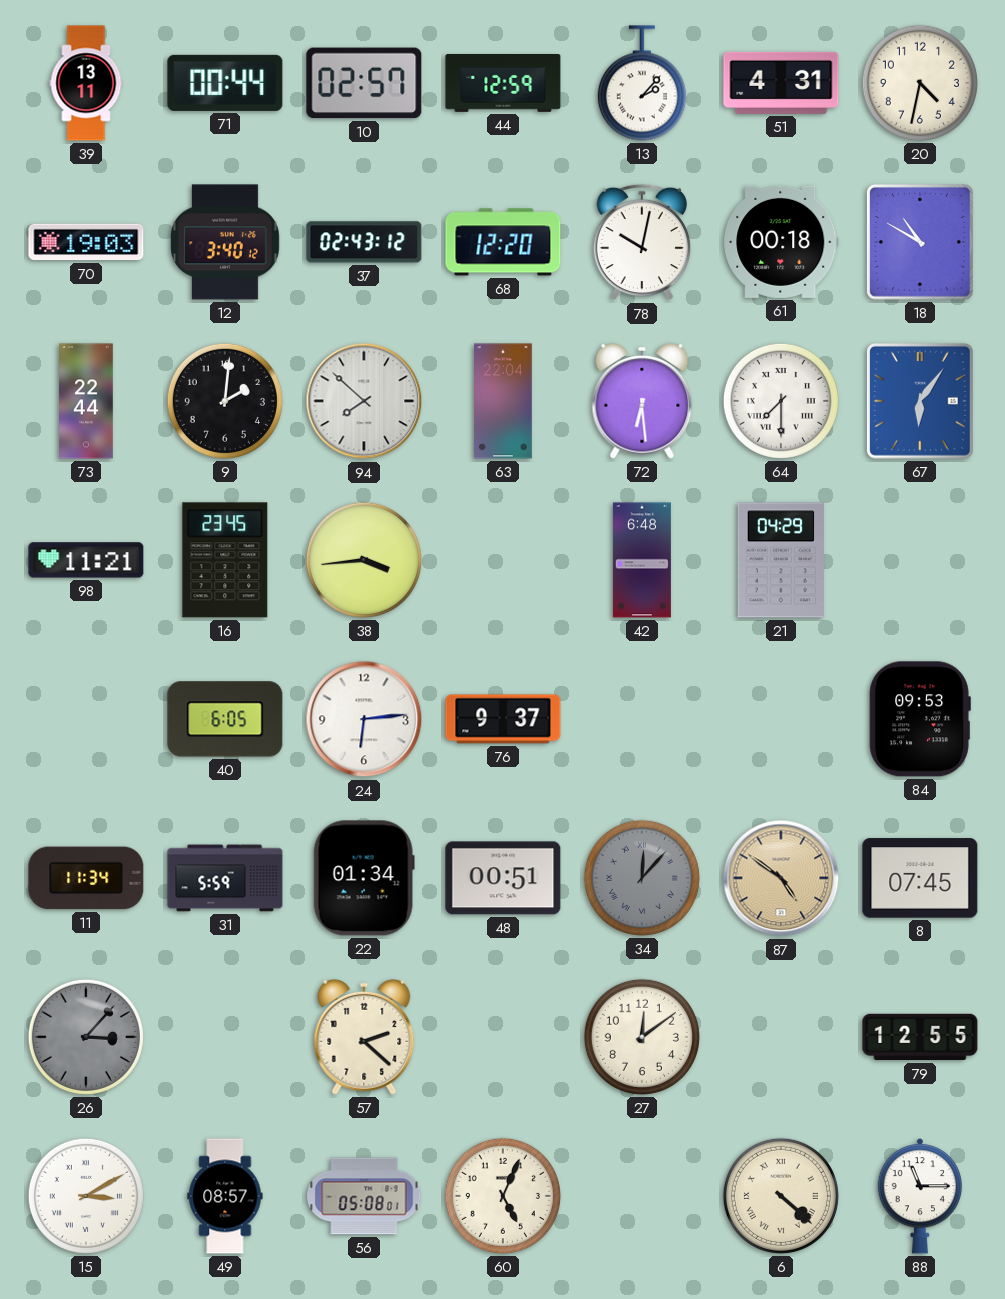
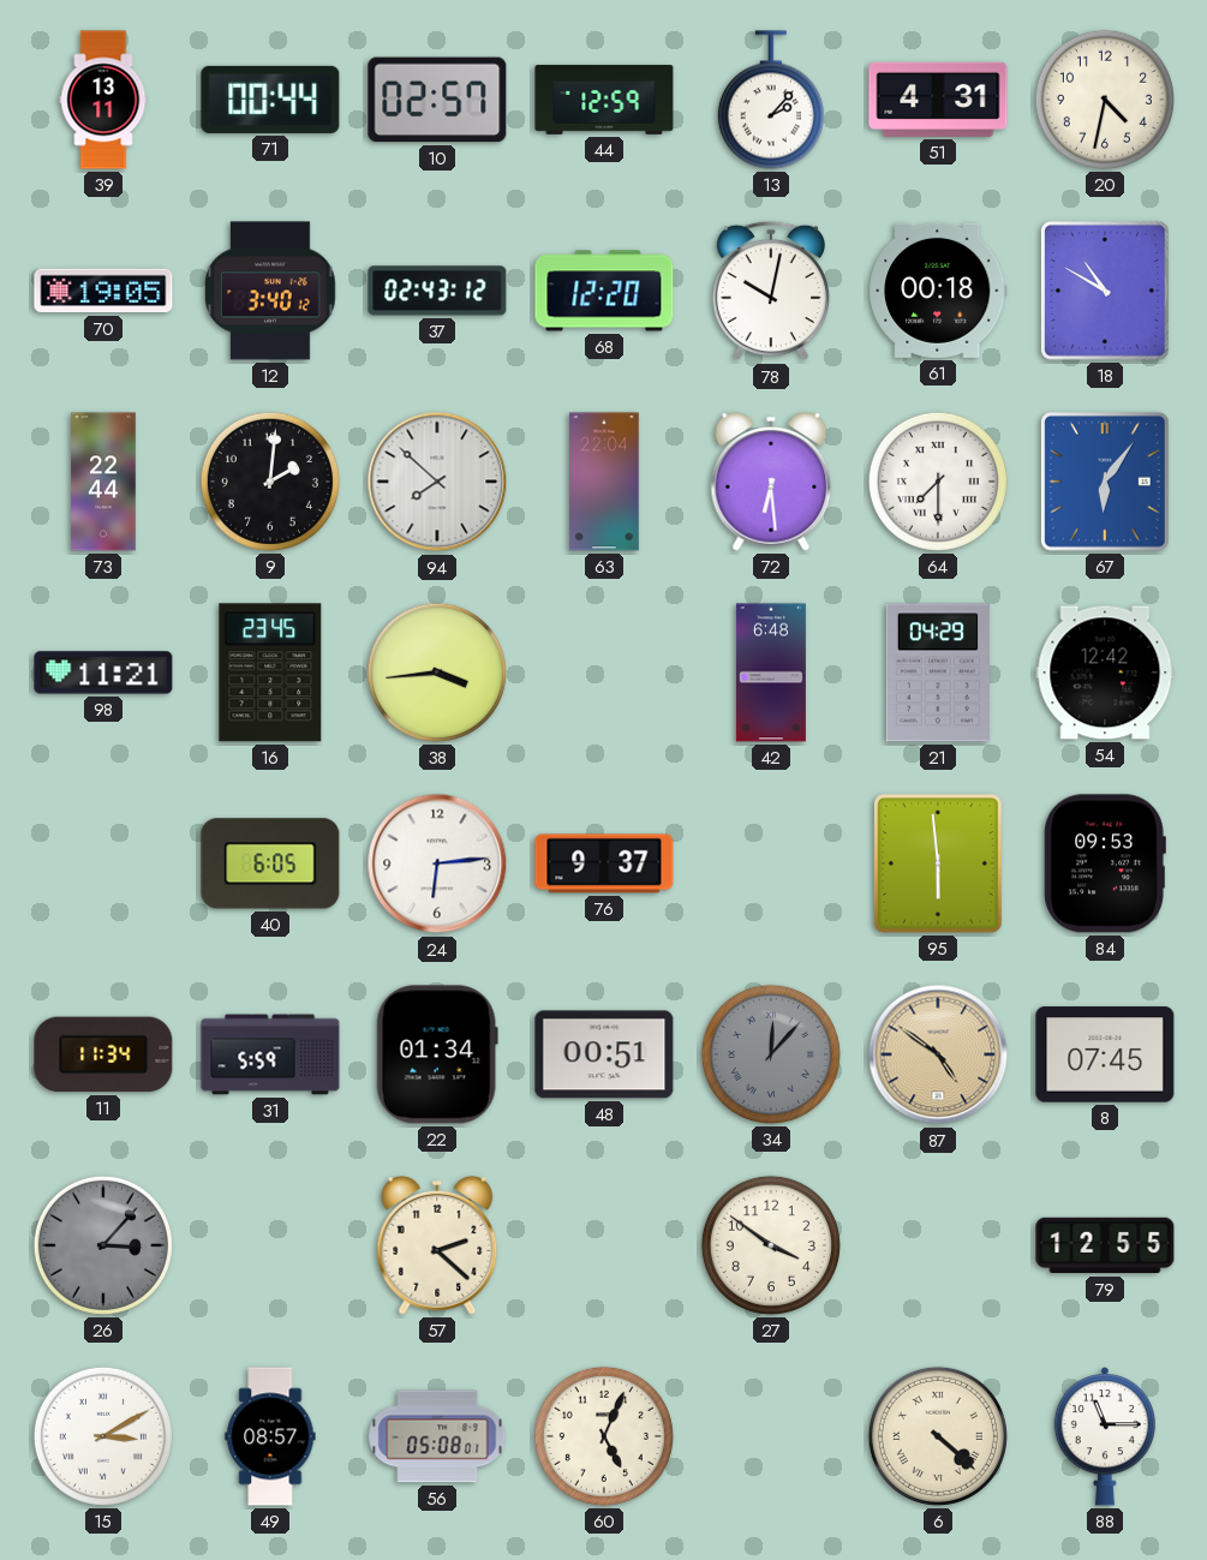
70: 19:03 -> 19:05
54: none -> 12:42
95: none -> 5:59
27: 12:09 -> 3:51
